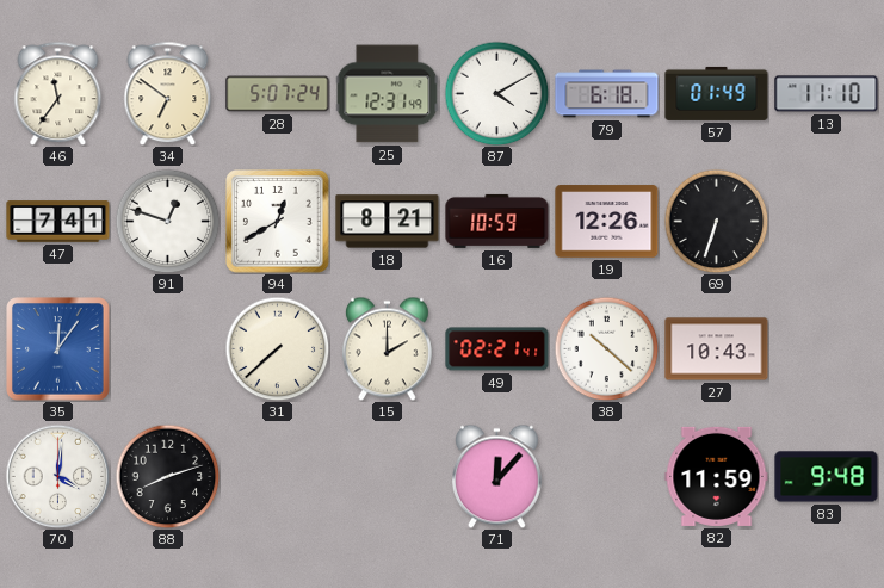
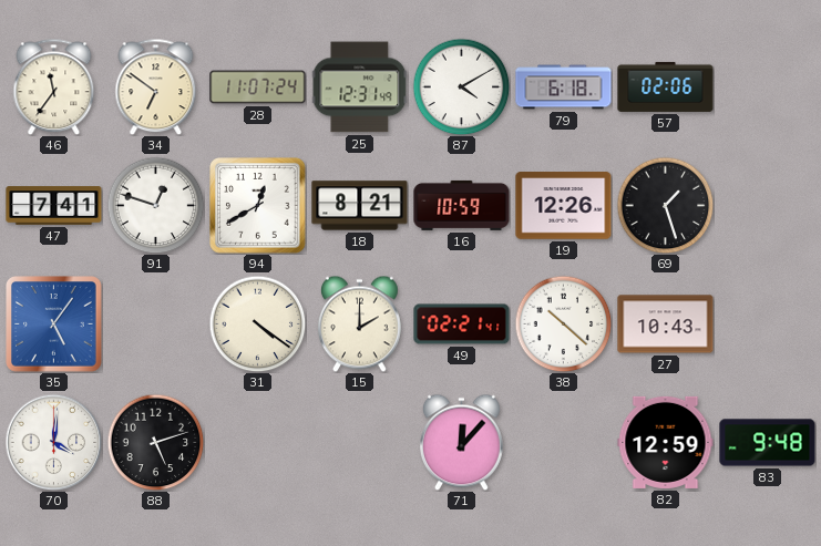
28: 5:07 -> 11:07
57: 01:49 -> 02:06
13: 11:10 -> none
69: 6:33 -> 1:27
35: 12:06 -> 5:06
31: 7:38 -> 4:21
88: 8:12 -> 5:12
82: 11:59 -> 12:59
